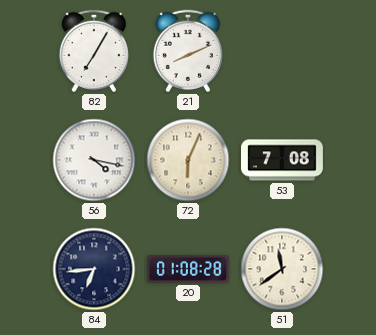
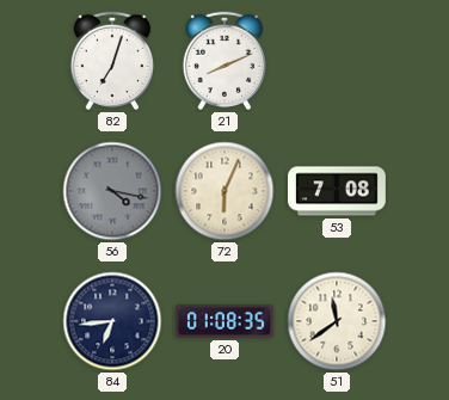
82: 7:05 -> 7:03
56 dial: white -> grey
20: 01:08:28 -> 01:08:35
